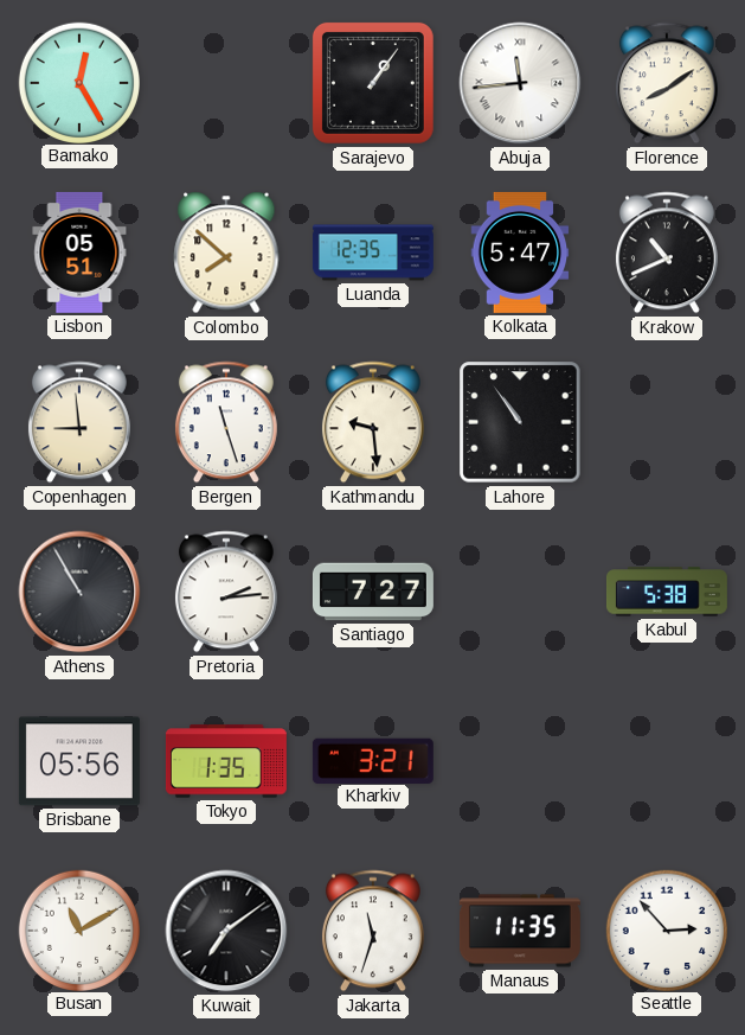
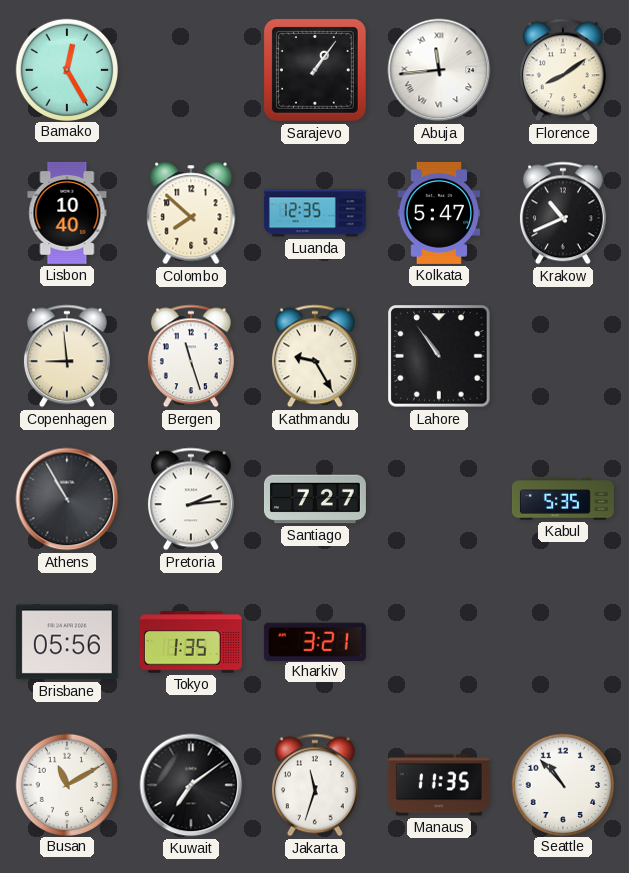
Lisbon: 05:51 -> 10:40
Kathmandu: 9:29 -> 9:25
Kabul: 5:38 -> 5:35
Seattle: 2:53 -> 10:53
